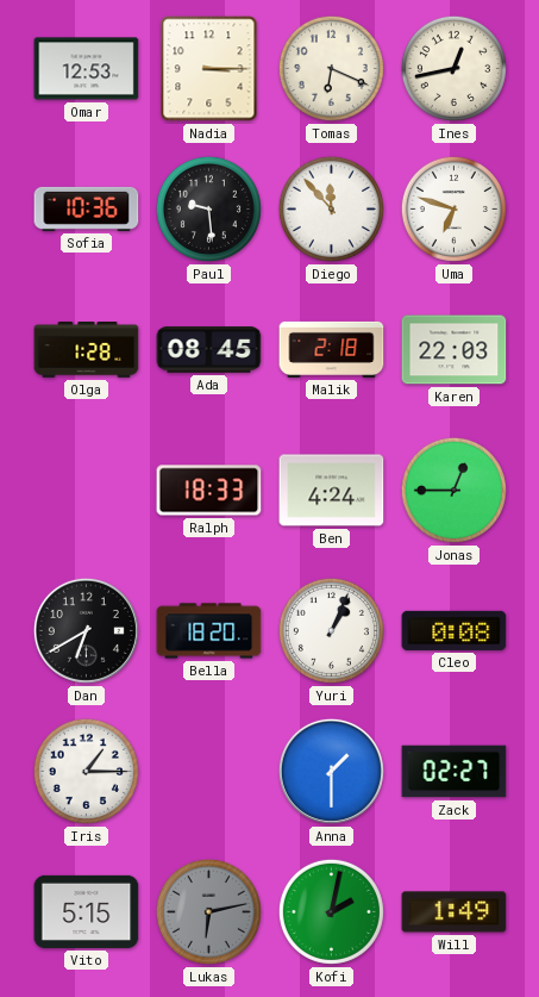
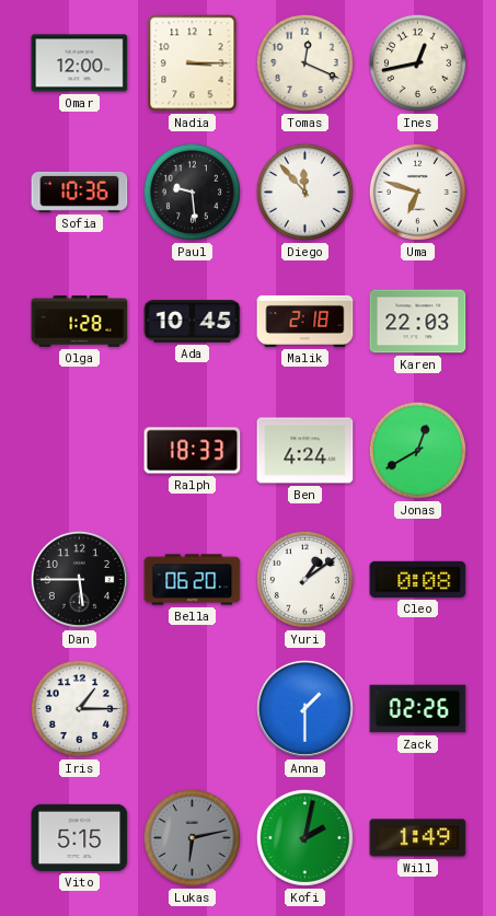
Omar: 12:53 -> 12:00
Tomas: 6:19 -> 12:19
Ada: 08:45 -> 10:45
Jonas: 12:45 -> 12:40
Dan: 6:40 -> 5:45
Bella: 18:20 -> 06:20
Yuri: 1:04 -> 1:09
Zack: 02:27 -> 02:26
